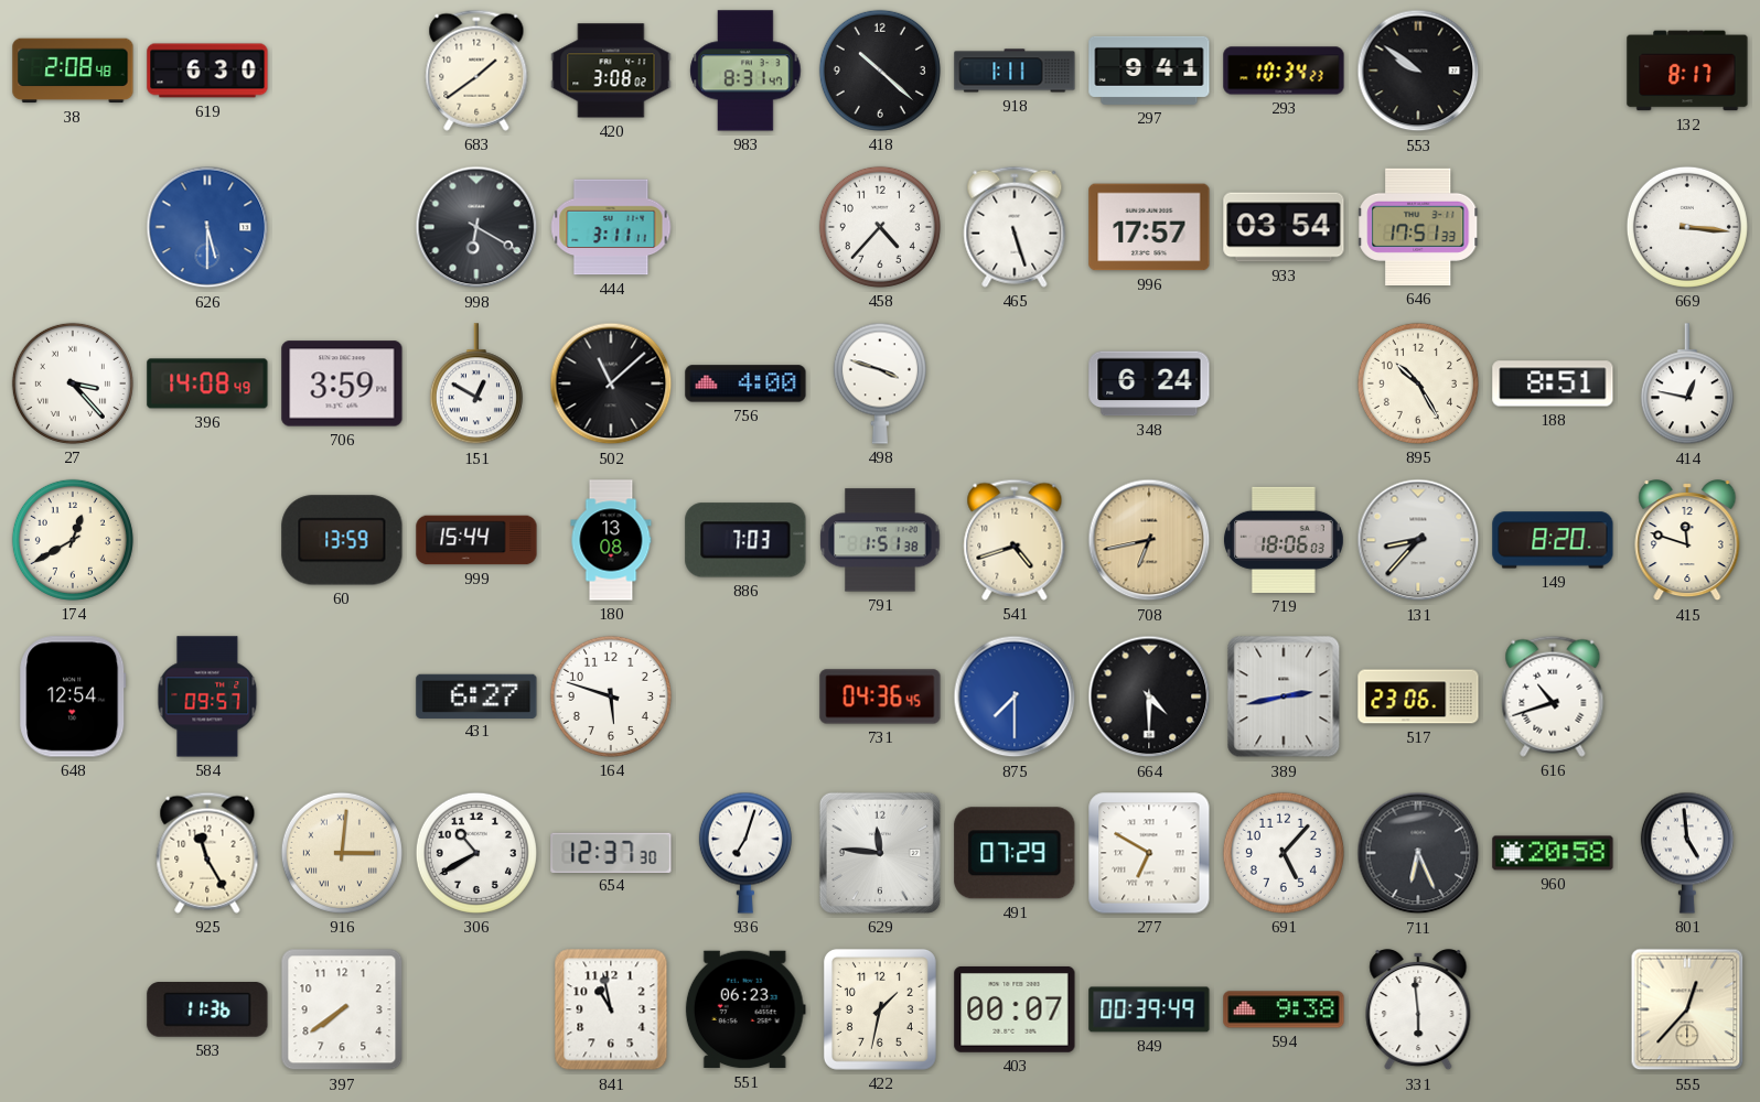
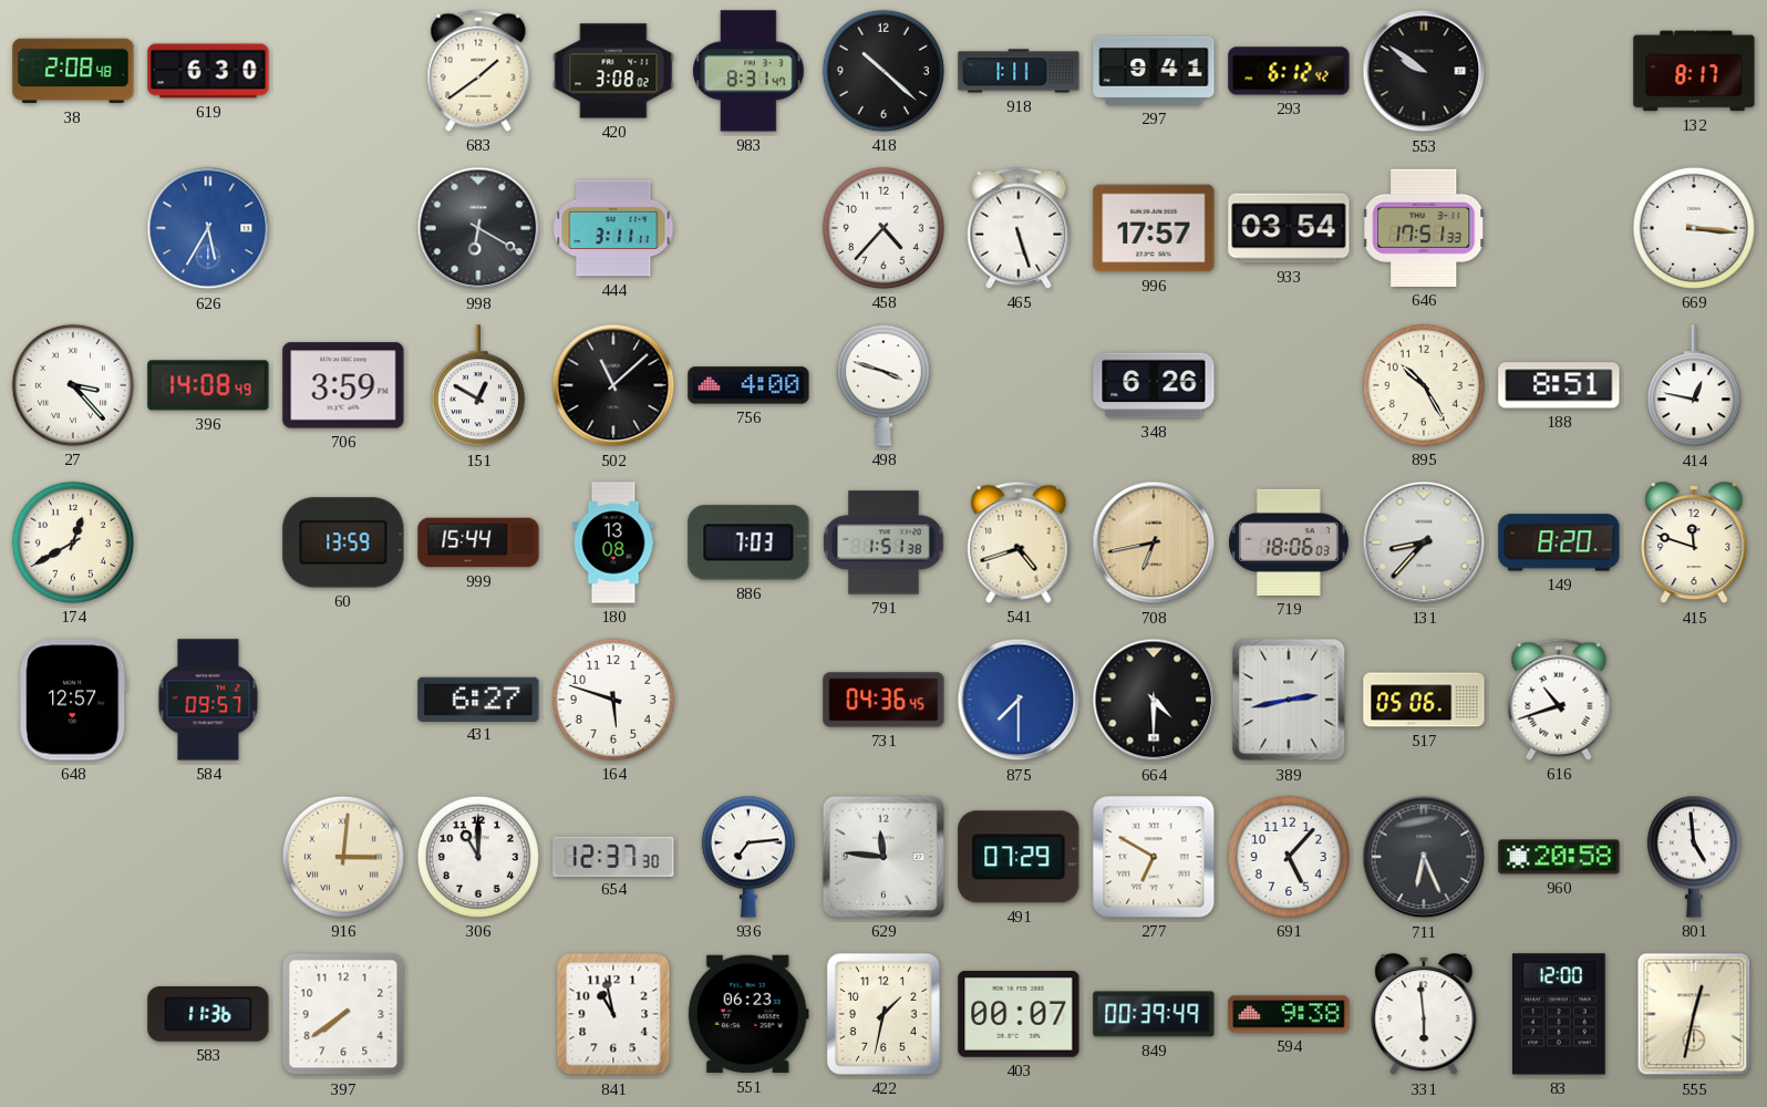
293: 10:34 -> 6:12
626: 5:30 -> 5:35
348: 6:24 -> 6:26
648: 12:54 -> 12:57
517: 23:06 -> 05:06
925: 11:25 -> none
306: 10:40 -> 11:00
936: 7:03 -> 7:14
83: none -> 12:00
555: 12:37 -> 12:32
